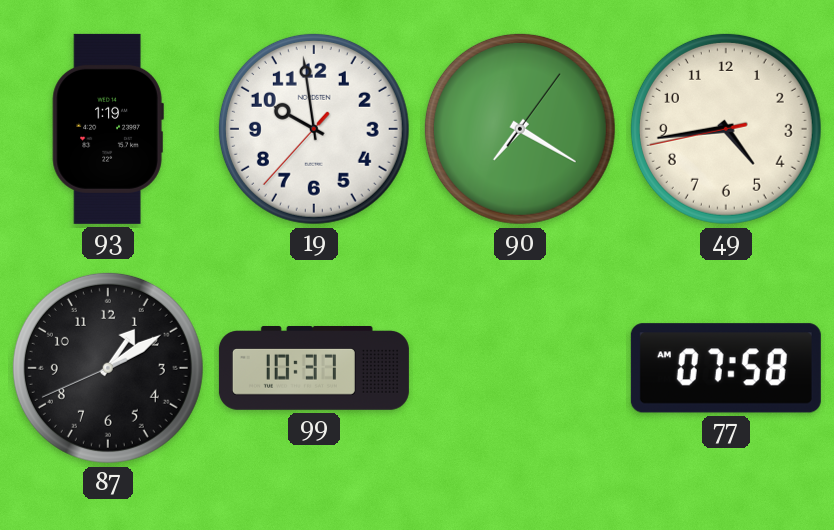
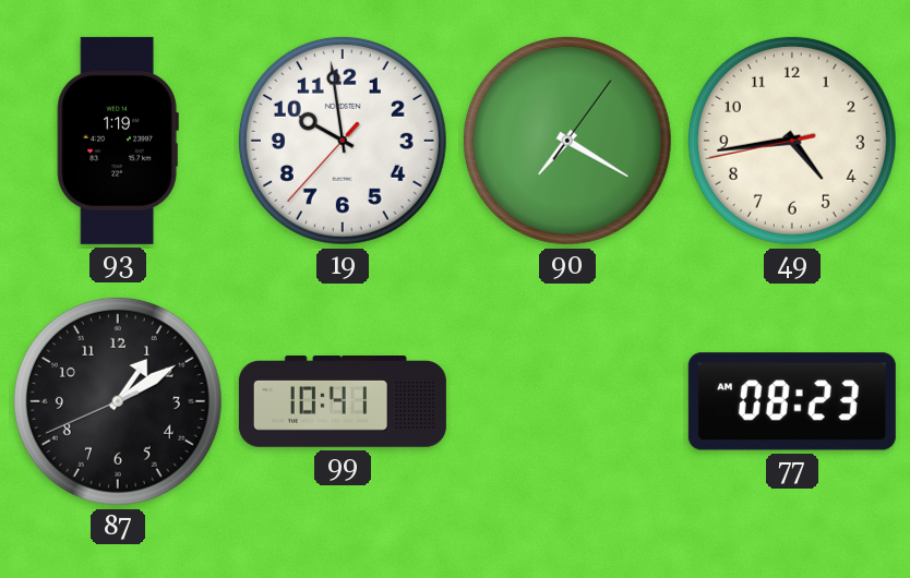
99: 10:37 -> 10:41
77: 07:58 -> 08:23
